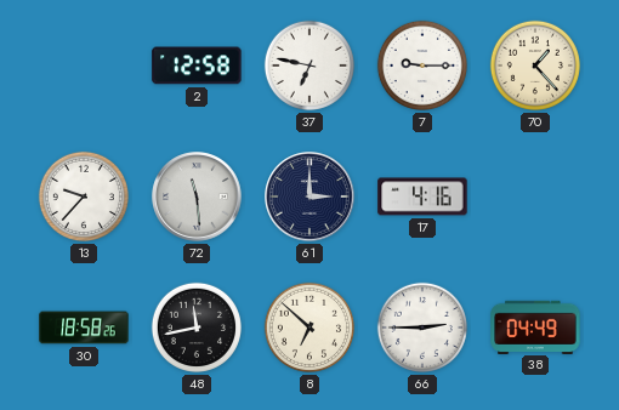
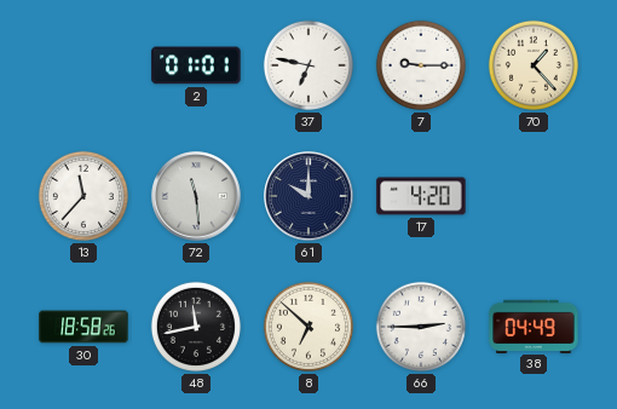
2: 12:58 -> 01:01
13: 9:37 -> 11:37
61: 3:00 -> 10:00
17: 4:16 -> 4:20
